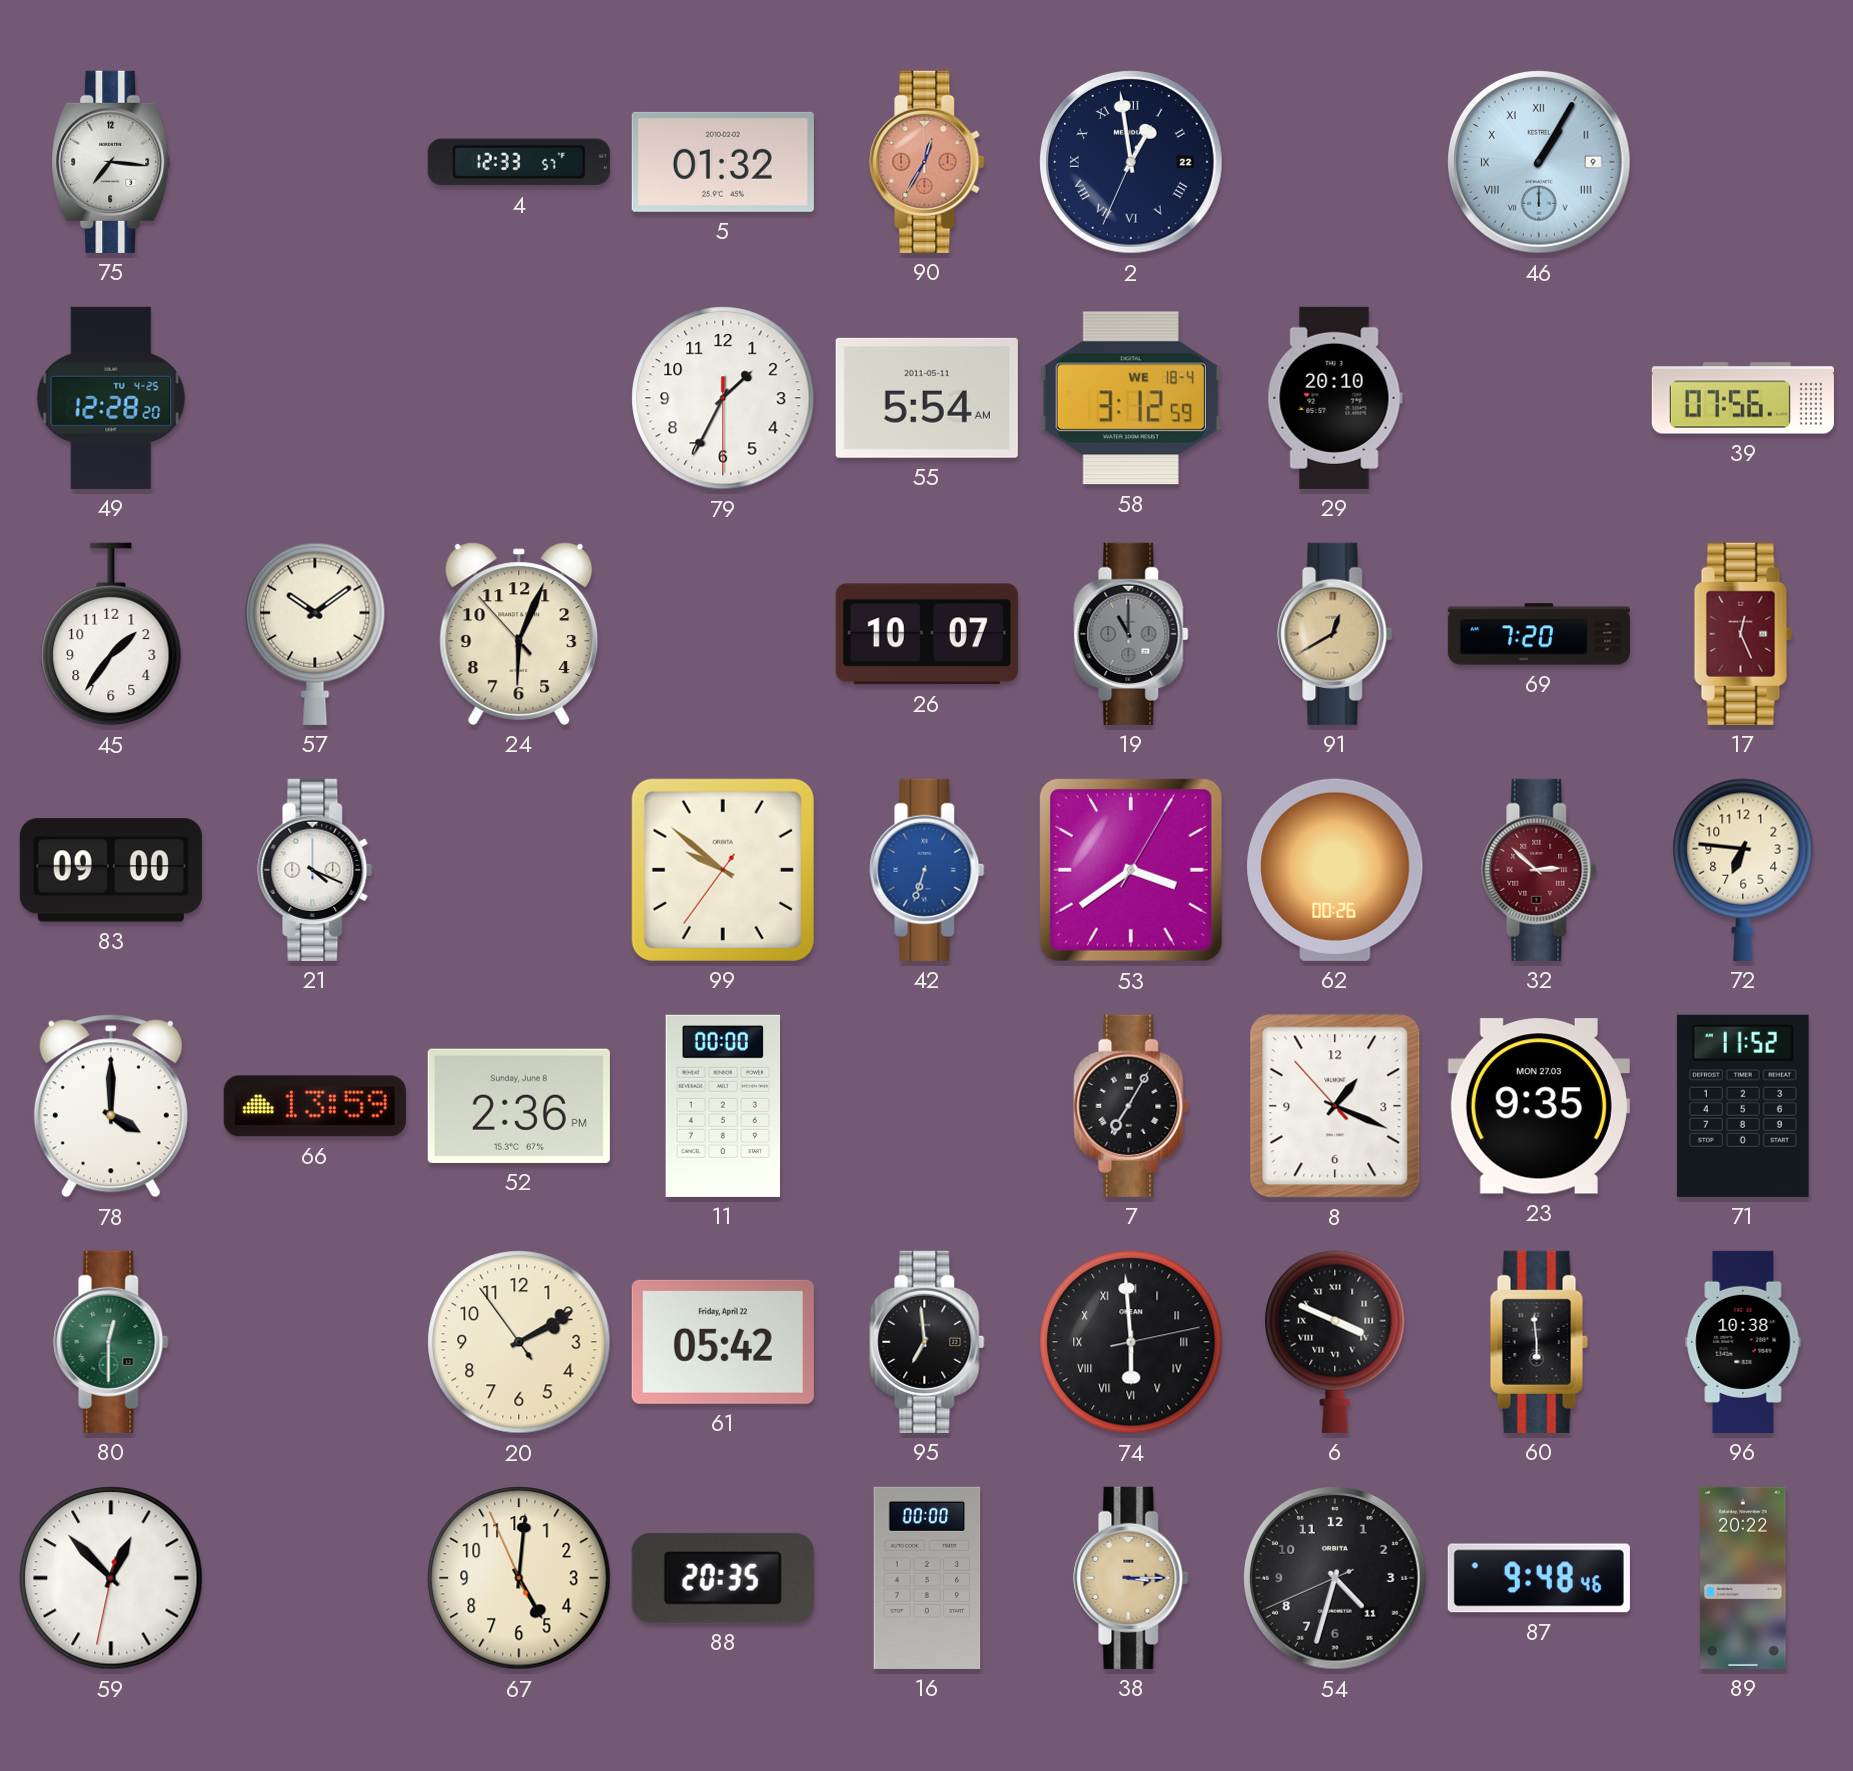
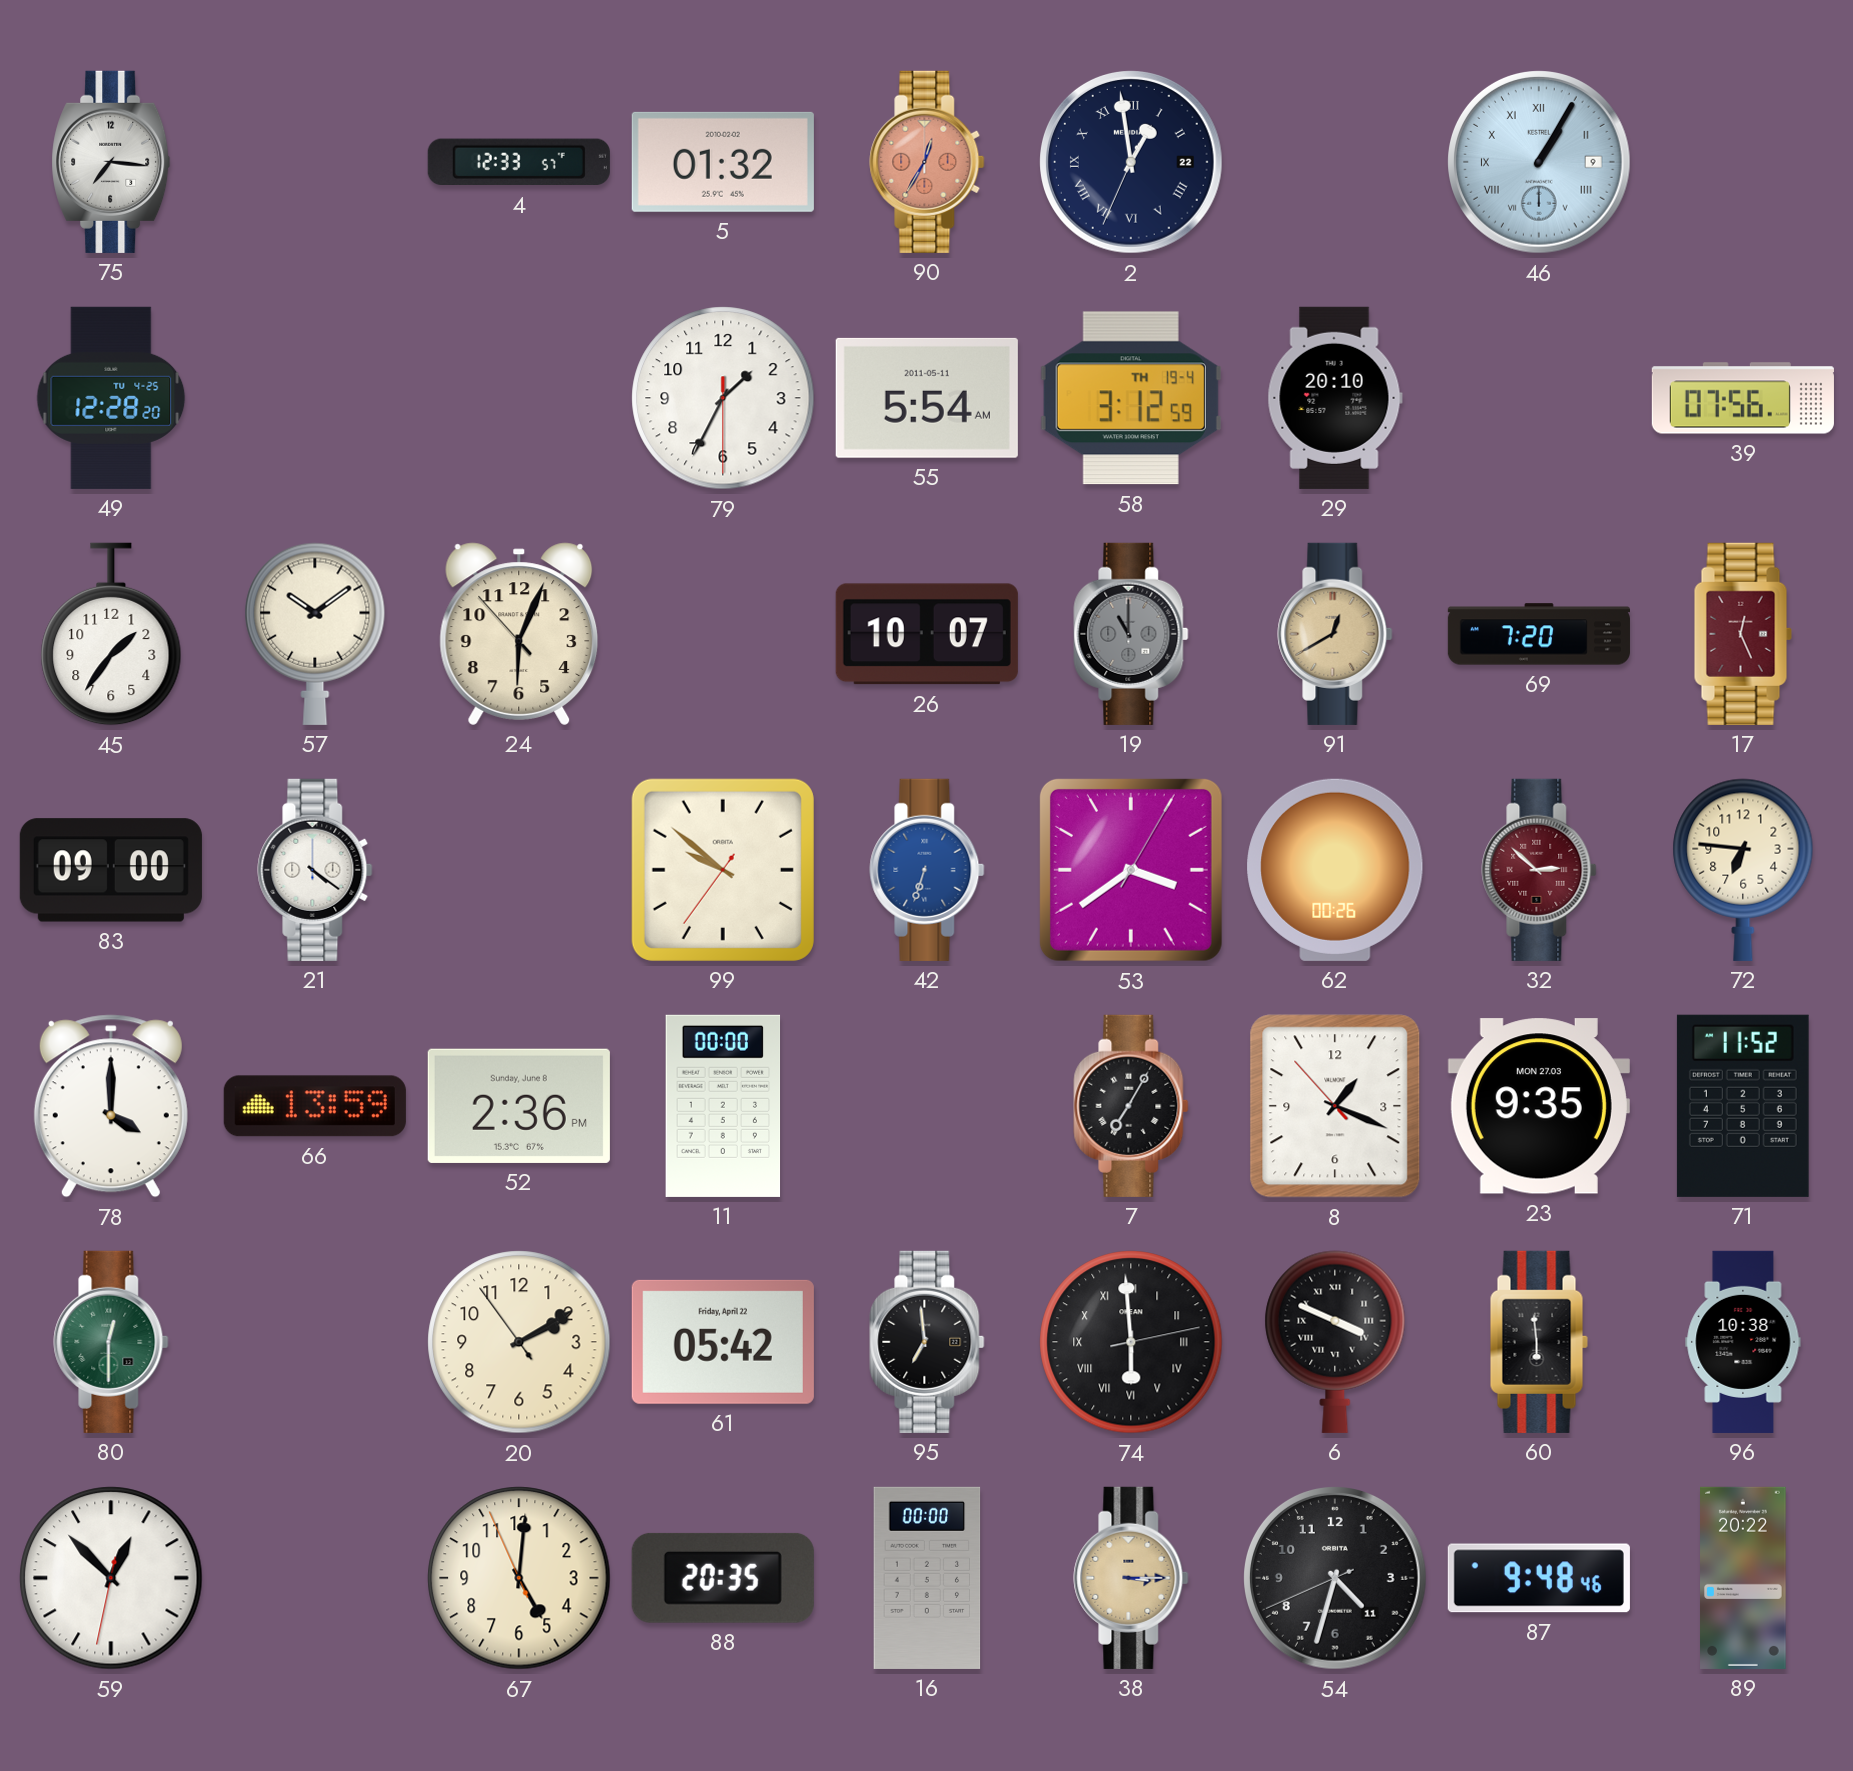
58 date: WE 18-4 -> TH 19-4
21: 4:19 -> 4:21
